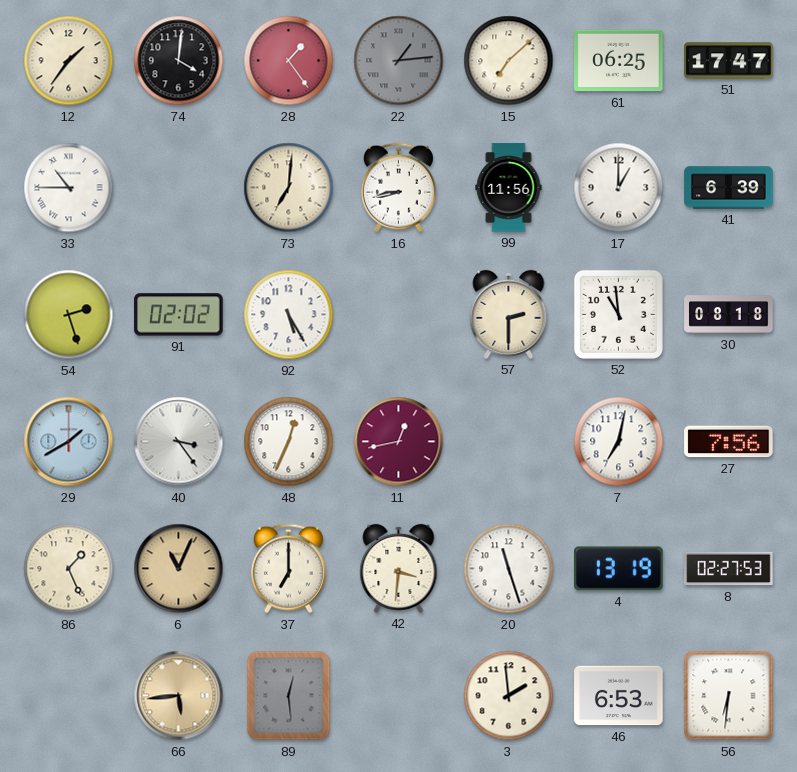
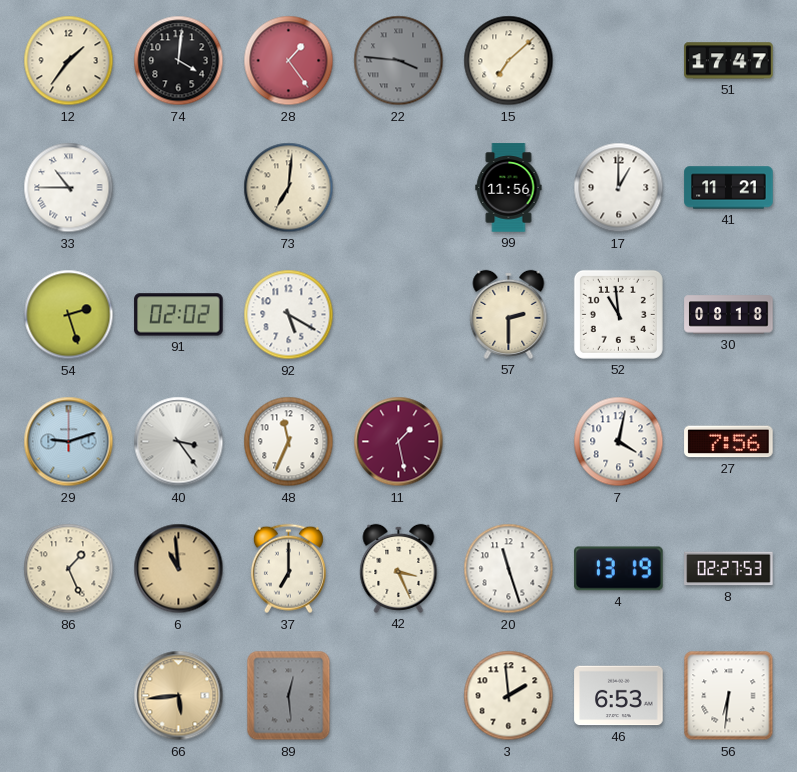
22: 1:14 -> 3:46
61: 06:25 -> none
16: 8:43 -> none
41: 6:39 -> 11:21
92: 5:25 -> 5:20
29: 1:40 -> 9:12
48: 12:34 -> 11:34
11: 12:43 -> 1:28
7: 7:02 -> 4:02
6: 11:04 -> 10:59
42: 3:31 -> 3:26
